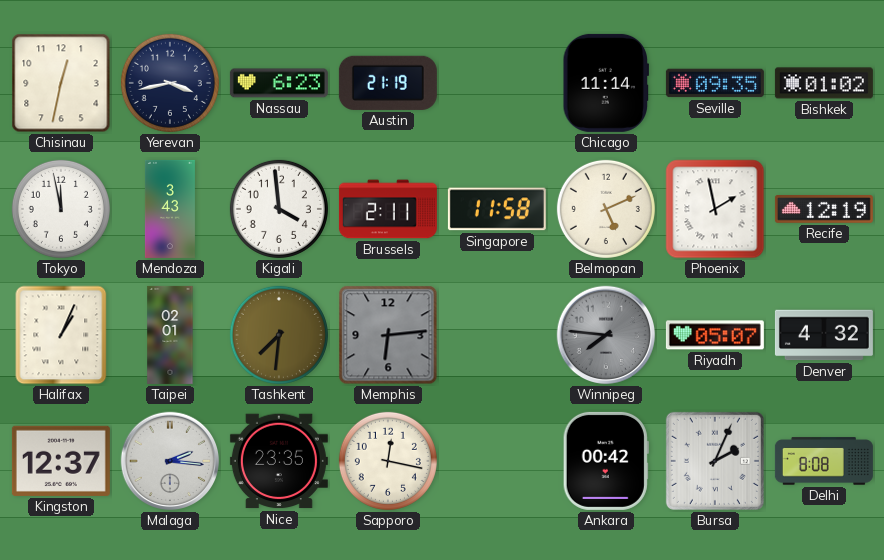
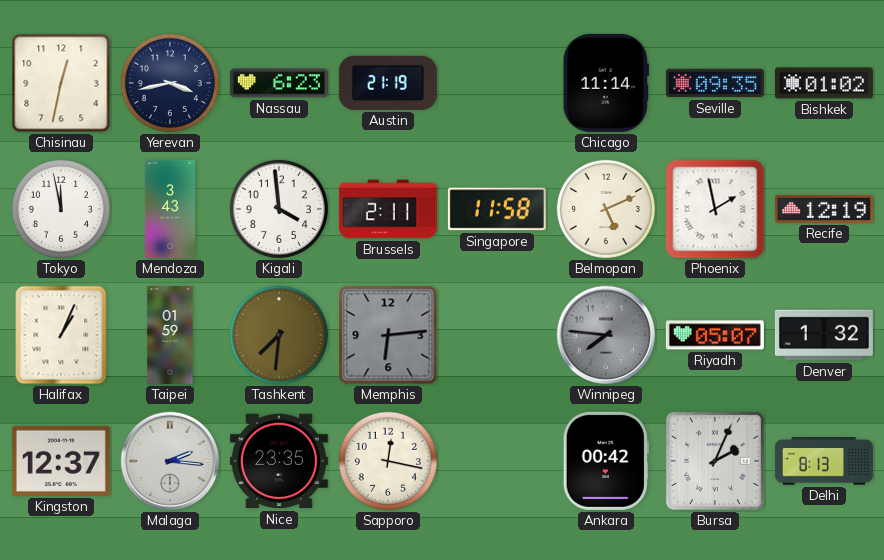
Taipei: 02:01 -> 01:59
Denver: 4:32 -> 1:32
Delhi: 8:08 -> 8:13
